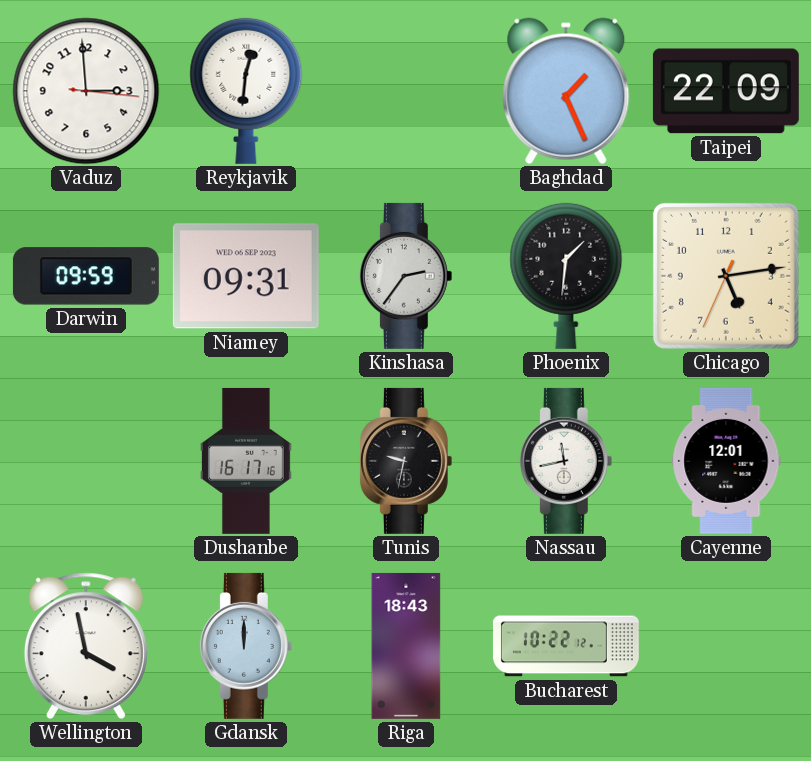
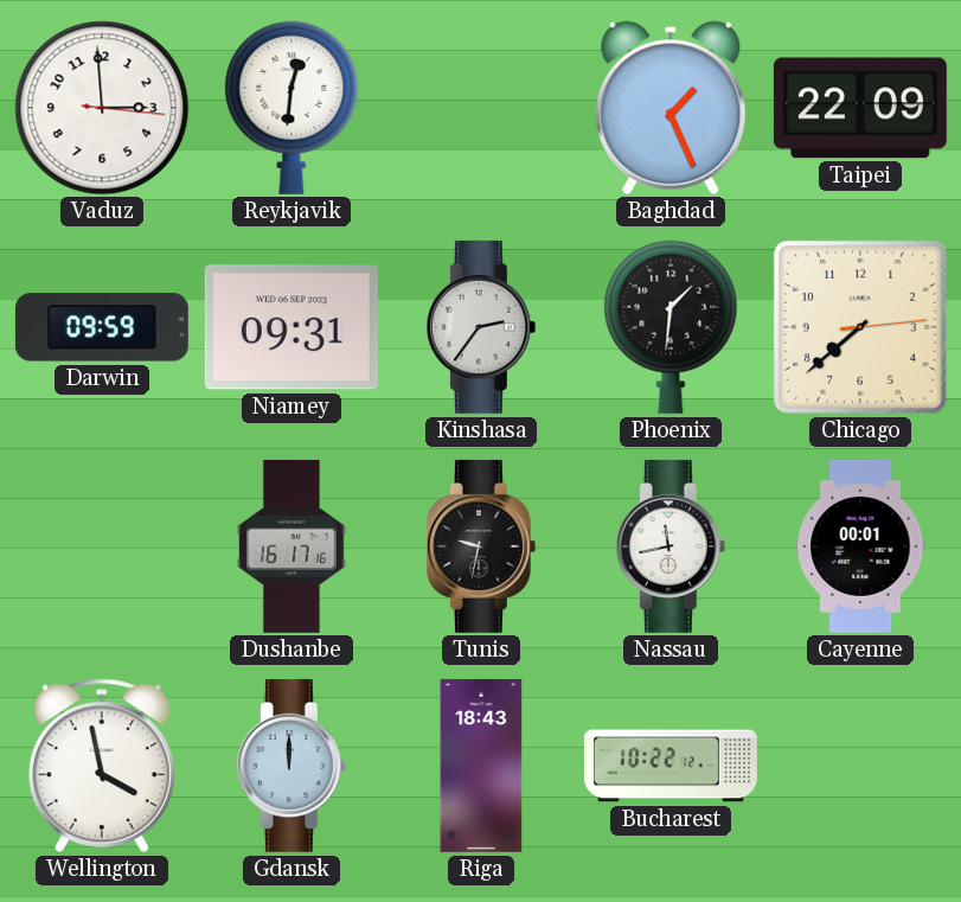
Chicago: 5:13 -> 7:38
Cayenne: 12:01 -> 00:01
